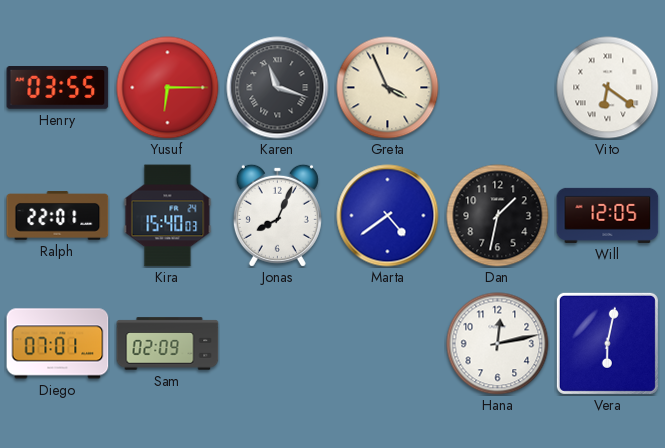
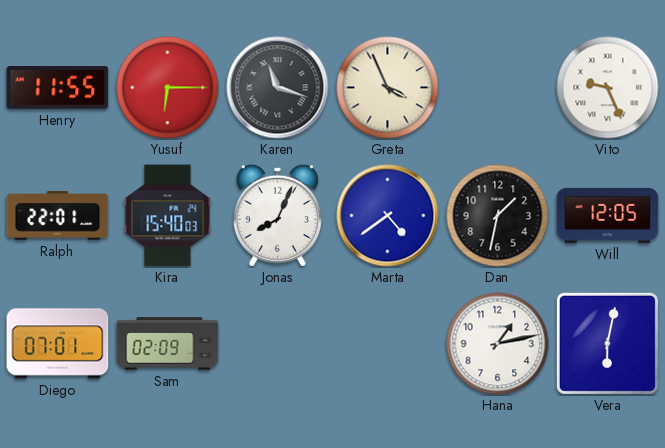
Henry: 03:55 -> 11:55
Vito: 6:21 -> 9:26
Hana: 12:13 -> 1:13
